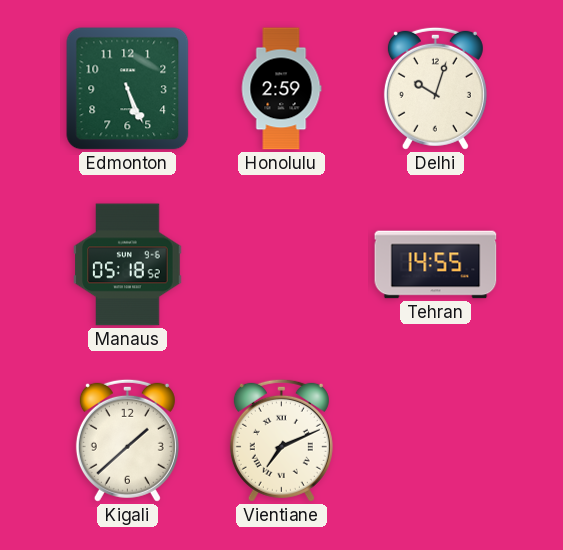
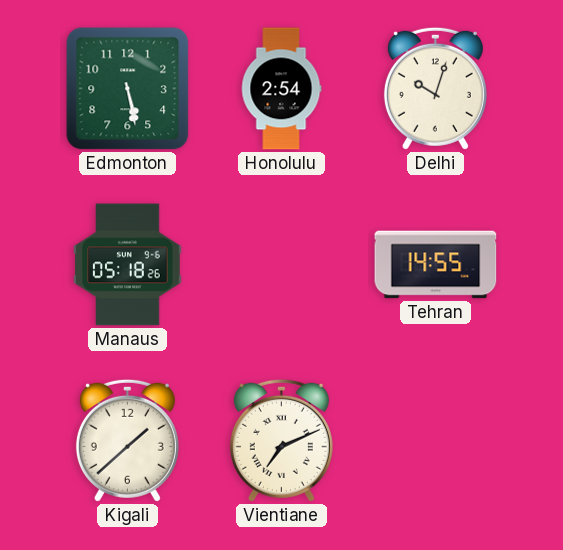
Edmonton: 5:26 -> 5:28
Honolulu: 2:59 -> 2:54
Manaus: 05:18:52 -> 05:18:26
